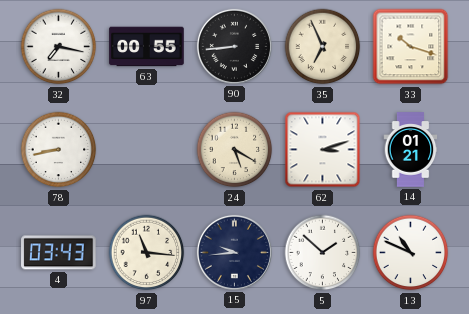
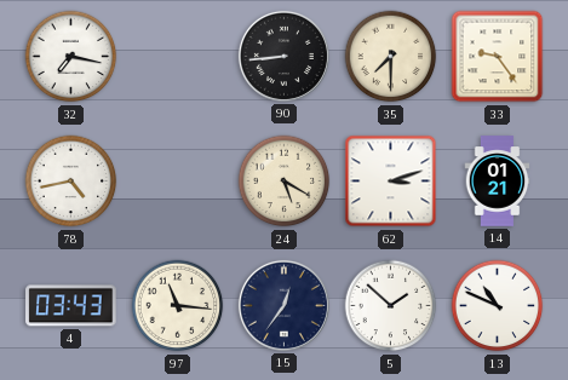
63: 00:55 -> none
35: 6:56 -> 7:30
33: 10:18 -> 9:24
78: 8:43 -> 4:43
15: 9:44 -> 12:36
